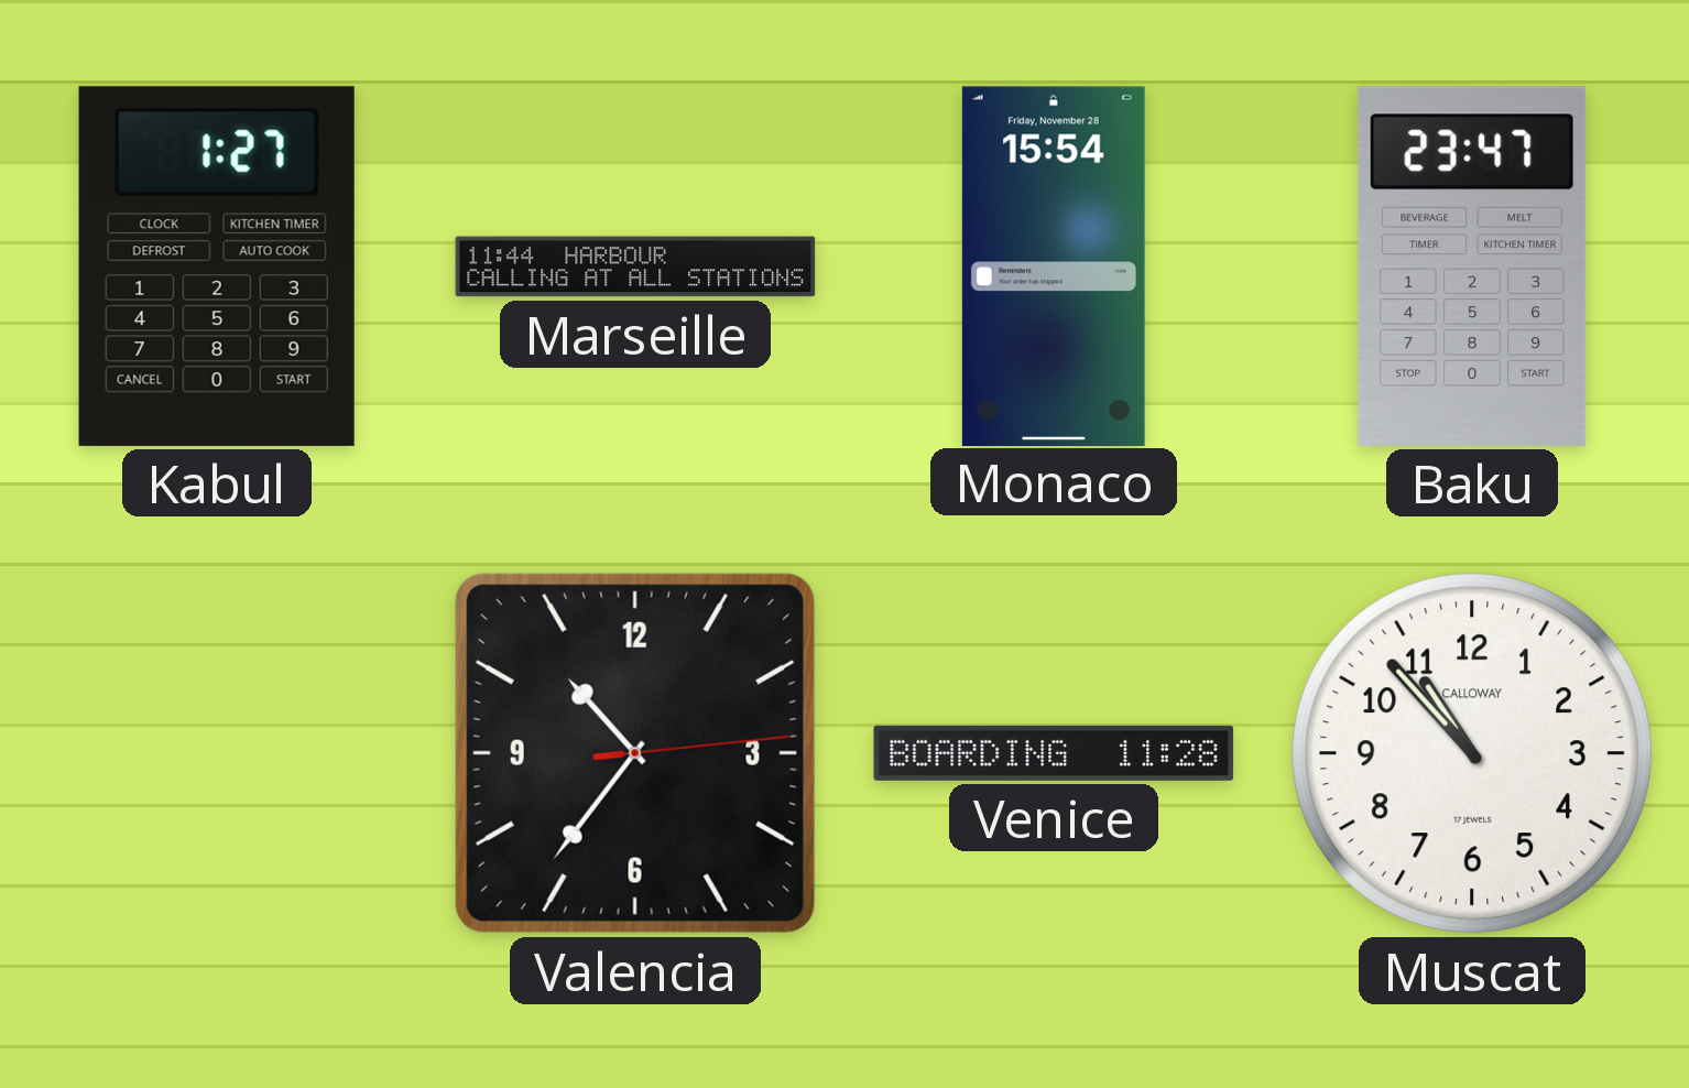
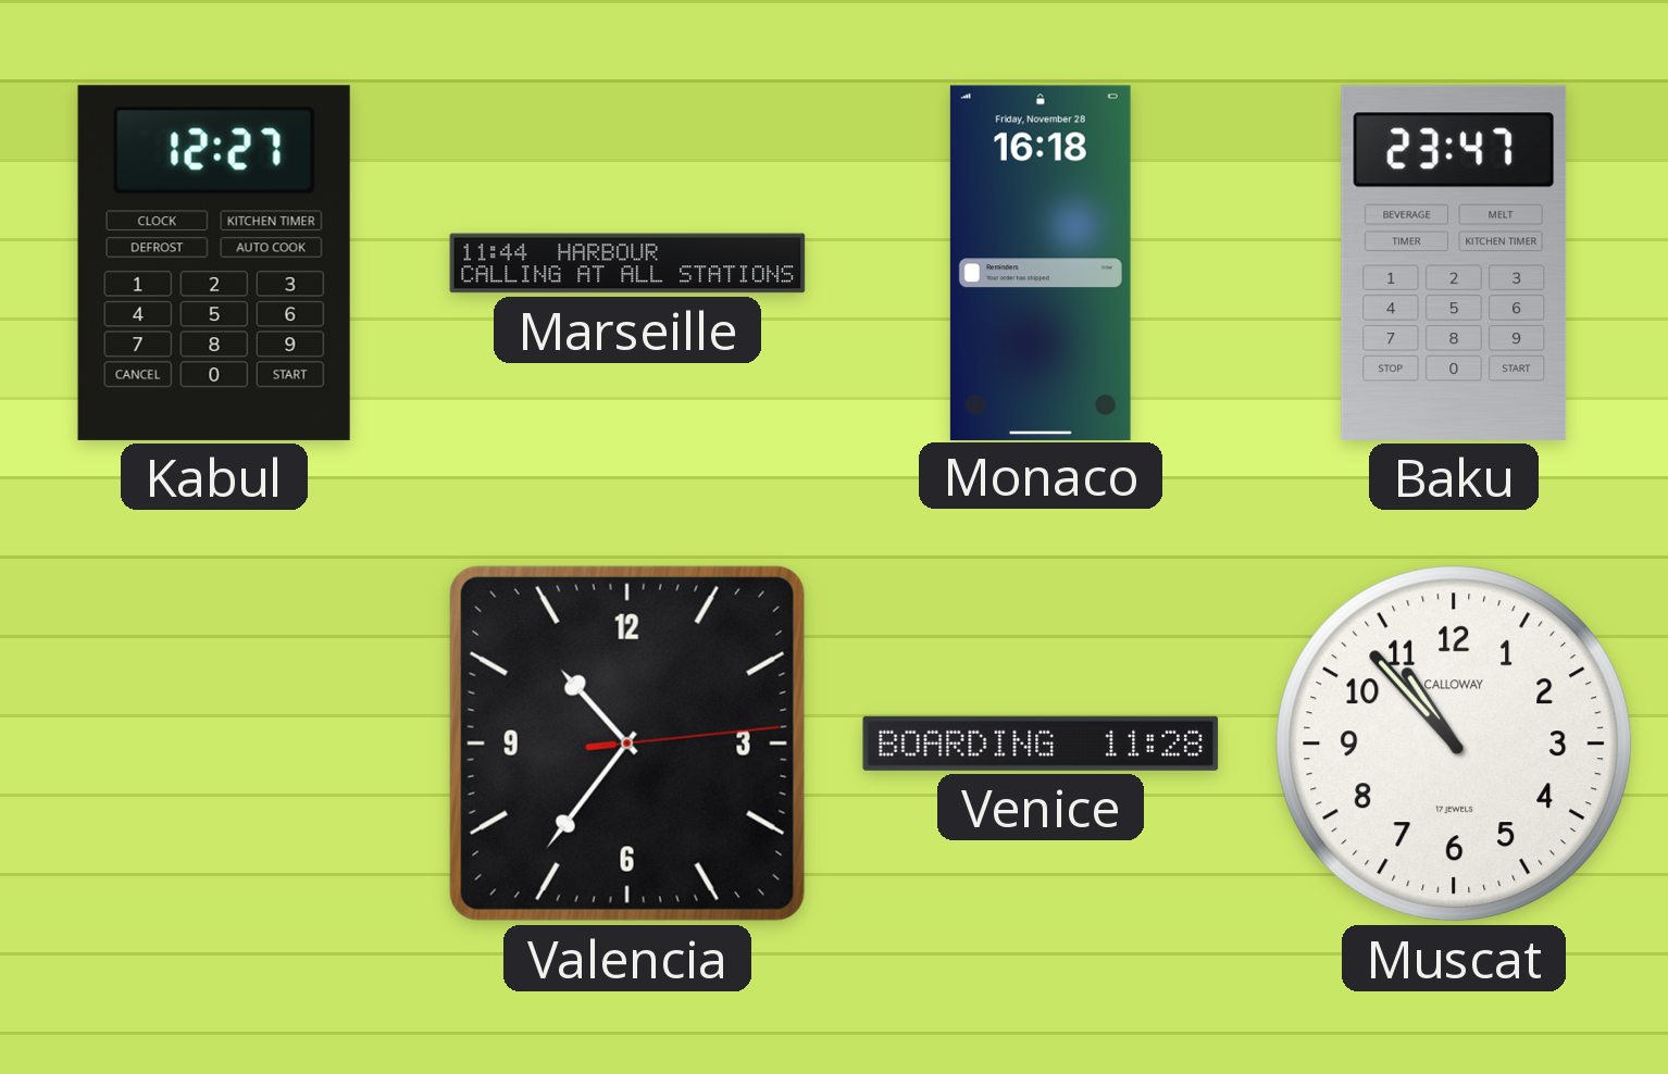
Kabul: 1:27 -> 12:27
Monaco: 15:54 -> 16:18
